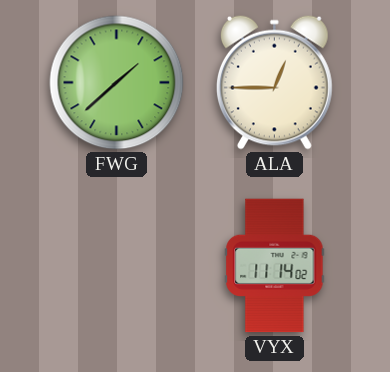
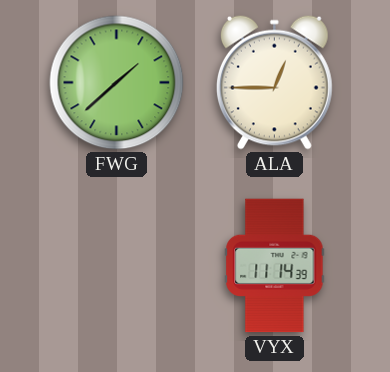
VYX: 11:14:02 -> 11:14:39
